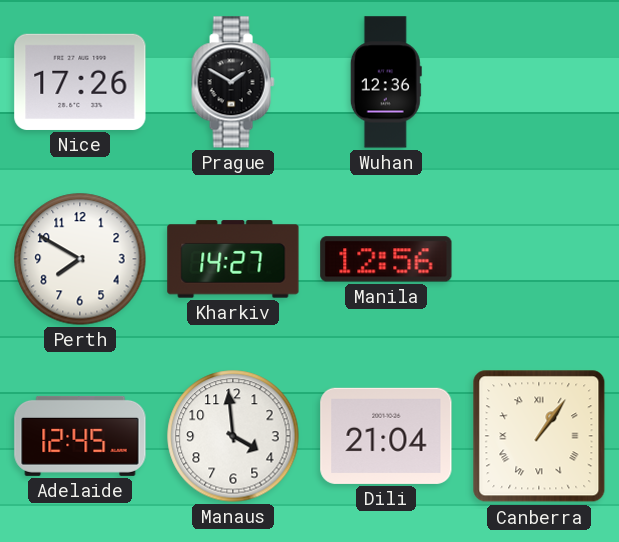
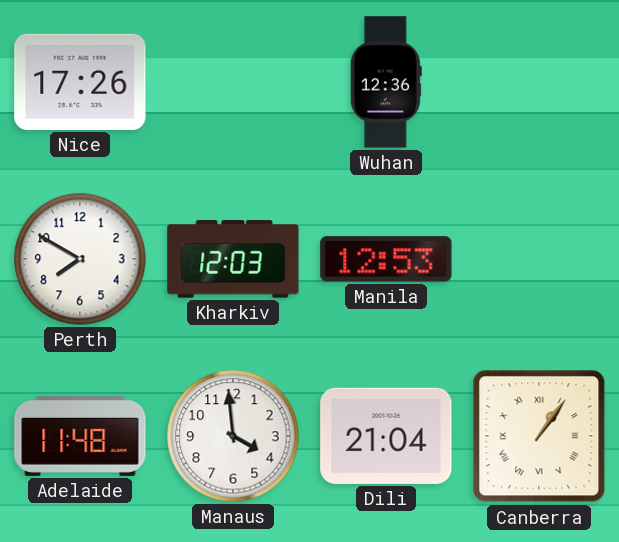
Prague: 1:50 -> none
Kharkiv: 14:27 -> 12:03
Manila: 12:56 -> 12:53
Adelaide: 12:45 -> 11:48
